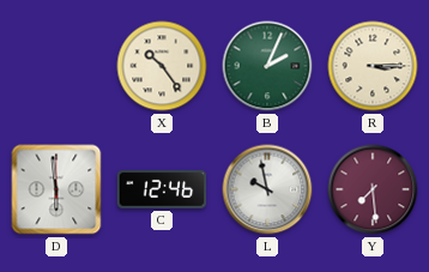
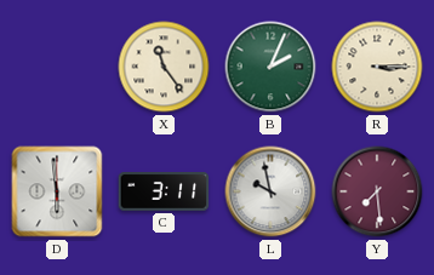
X: 10:24 -> 11:24
C: 12:46 -> 3:11
